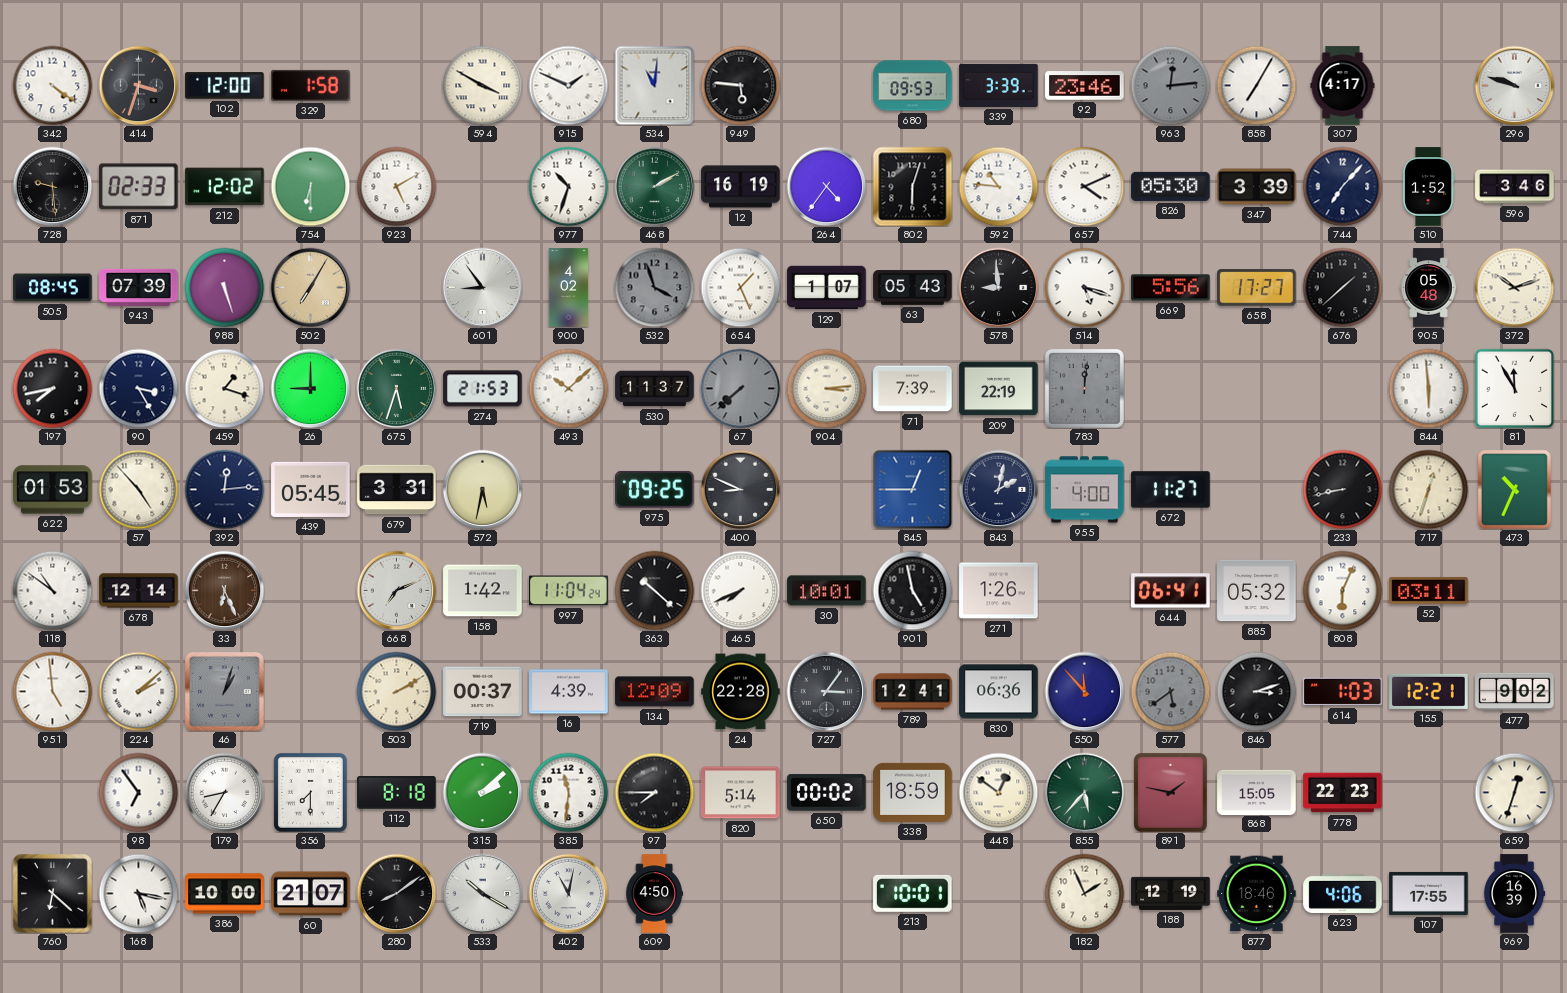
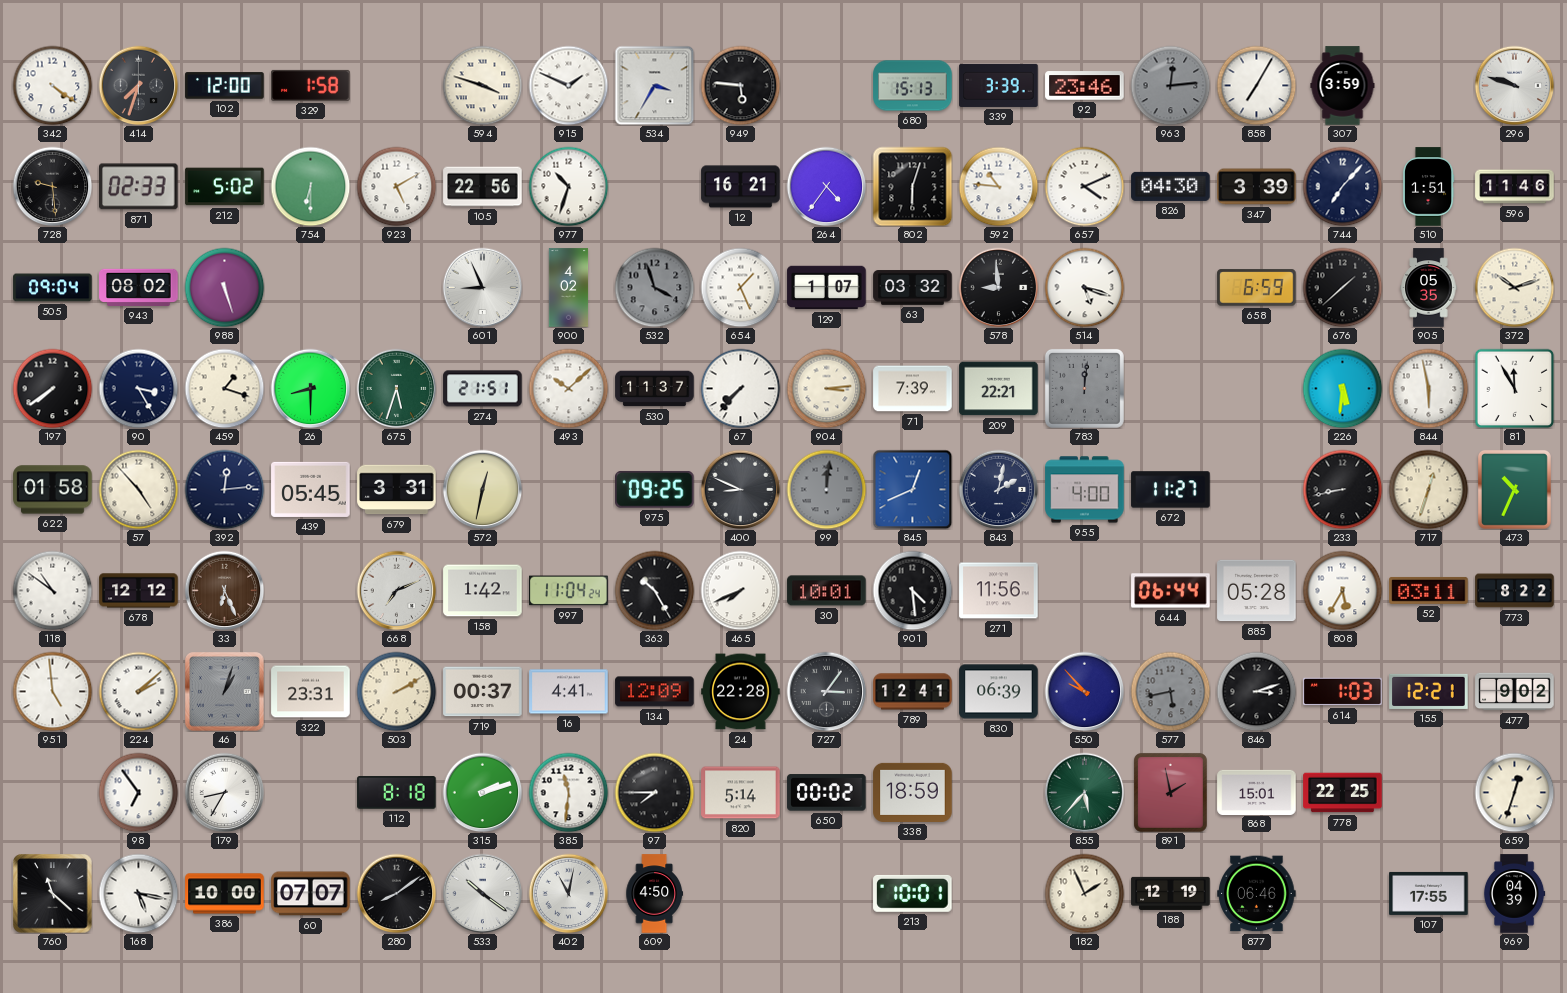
414: 3:33 -> 7:33
594: 3:50 -> 3:48
534: 11:01 -> 3:35
680: 09:53 -> 15:13
307: 4:17 -> 3:59
212: 12:02 -> 5:02
105: none -> 22:56
468: 2:10 -> none
12: 16:19 -> 16:21
826: 05:30 -> 04:30
510: 1:52 -> 1:51
596: 3:46 -> 11:46
505: 08:45 -> 09:04
943: 07:39 -> 08:02
502: 7:05 -> none
601: 8:54 -> 8:56
63: 05:43 -> 03:32
669: 5:56 -> none
658: 17:27 -> 6:59
905: 05:48 -> 05:35
197: 7:43 -> 7:39
26: 9:00 -> 8:30
274: 21:53 -> 21:51
67: 7:38 -> 7:37
67 dial: grey -> white
209: 22:19 -> 22:21
226: none -> 5:31
844: 5:59 -> 5:58
622: 01:53 -> 01:58
572: 5:32 -> 12:32
99: none -> 12:01
845: 12:45 -> 12:41
678: 12:14 -> 12:12
363: 10:22 -> 10:25
901: 4:58 -> 4:29
271: 1:26 -> 11:56
644: 06:41 -> 06:44
885: 05:32 -> 05:28
808: 6:04 -> 5:35
773: none -> 8:22
322: none -> 23:31
16: 4:39 -> 4:41
830: 06:36 -> 06:39
550: 11:53 -> 9:53
577: 5:39 -> 5:43
356: 7:30 -> none
315: 2:08 -> 2:12
448: 12:51 -> none
891: 1:47 -> 1:58
868: 15:05 -> 15:01
778: 22:23 -> 22:25
760: 6:22 -> 11:22
60: 21:07 -> 07:07
533: 10:20 -> 10:21
877: 18:46 -> 06:46
623: 4:06 -> none
969: 16:39 -> 04:39
